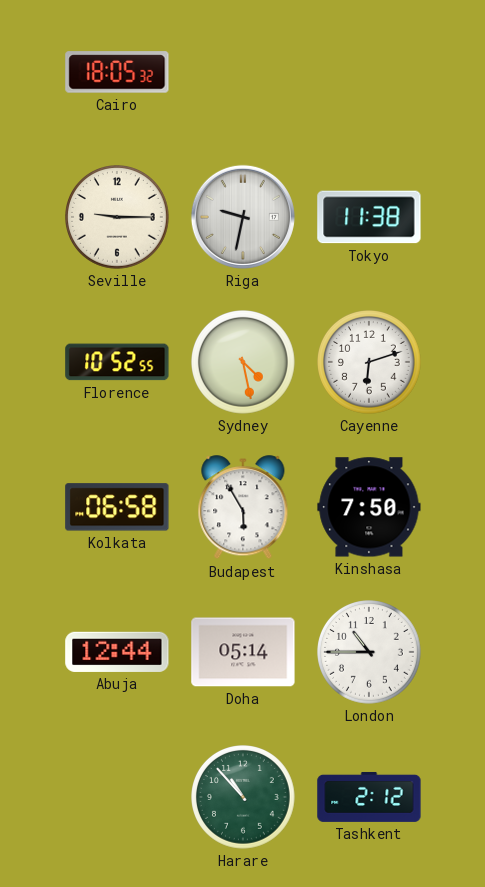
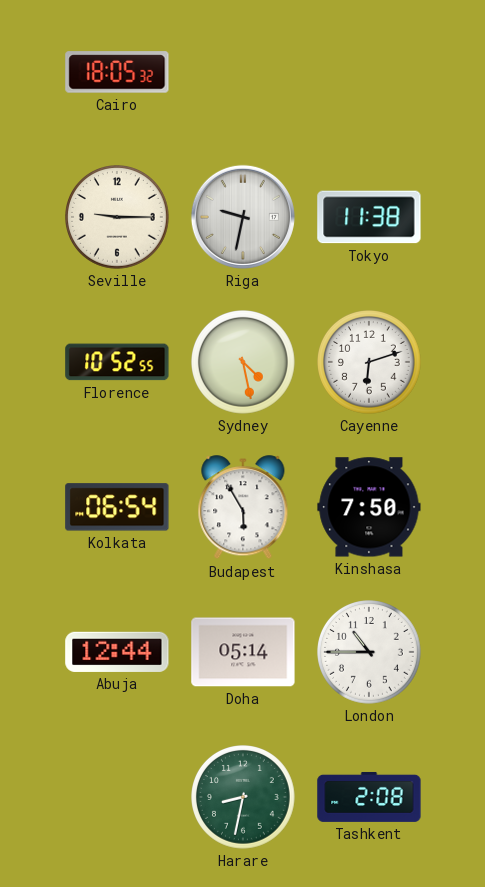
Kolkata: 06:58 -> 06:54
Harare: 10:53 -> 8:32
Tashkent: 2:12 -> 2:08
